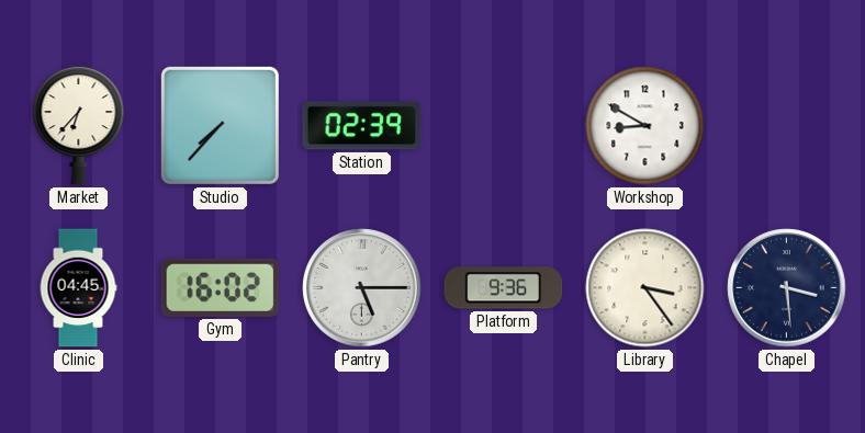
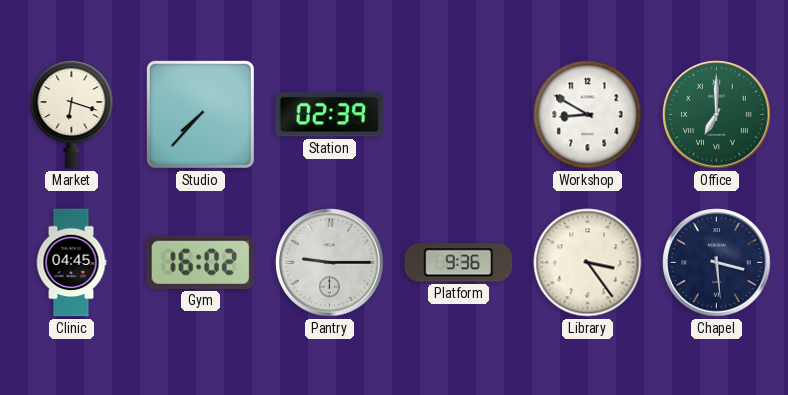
Market: 6:37 -> 6:18
Office: none -> 7:00
Pantry: 5:15 -> 9:15
